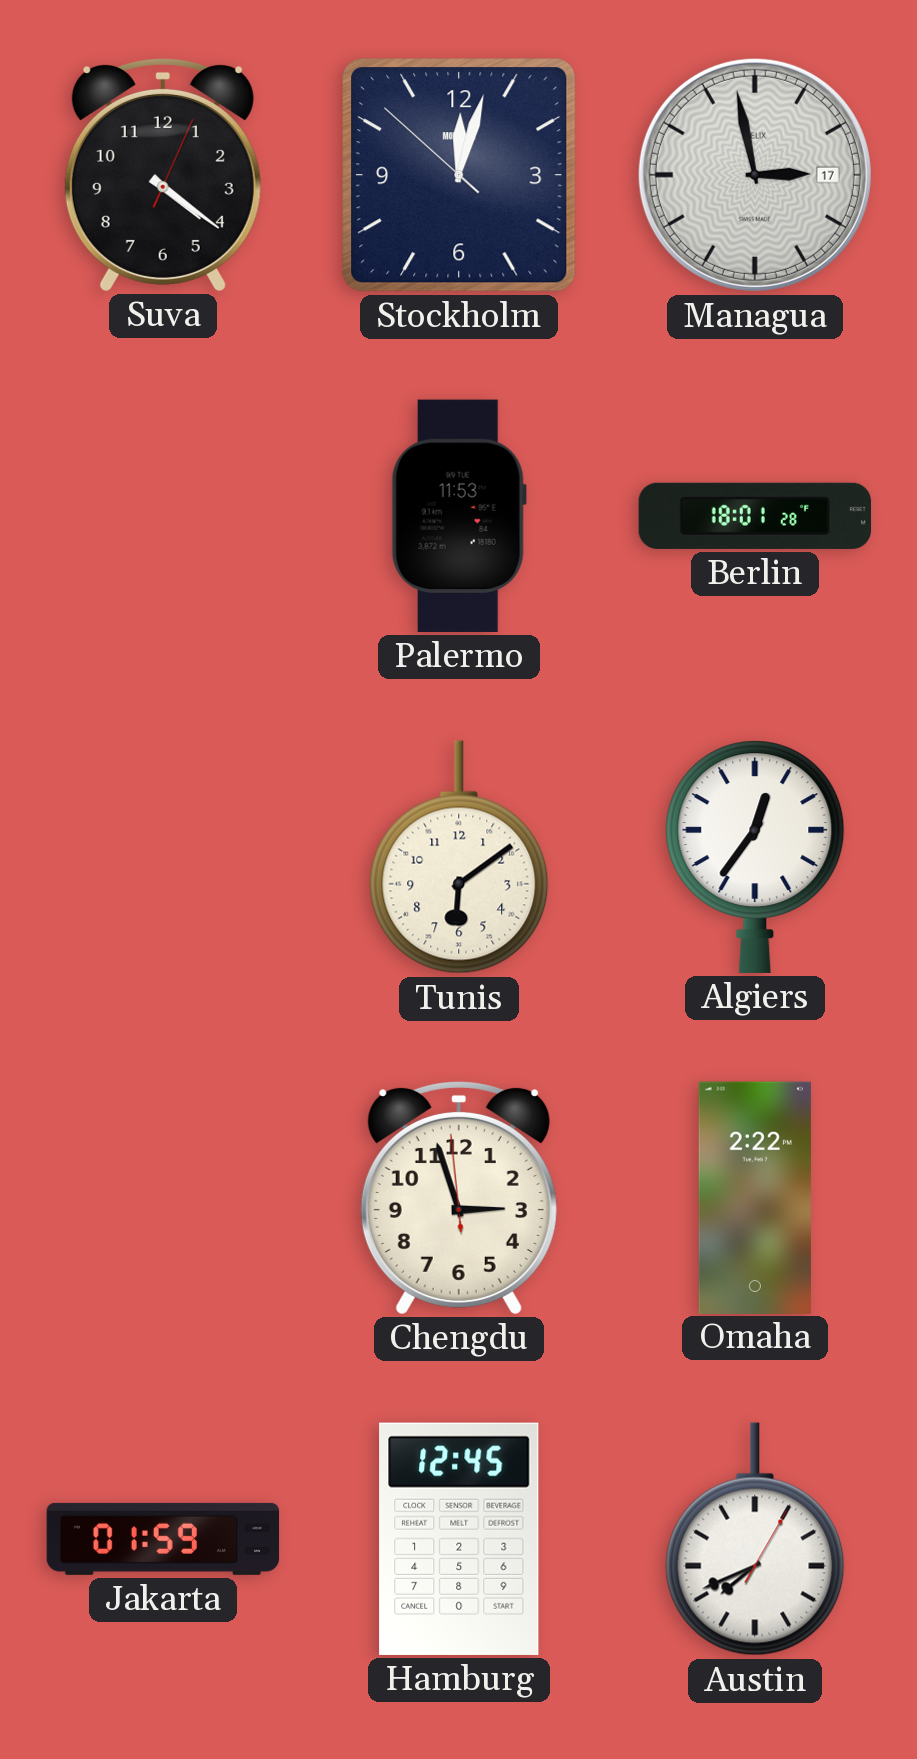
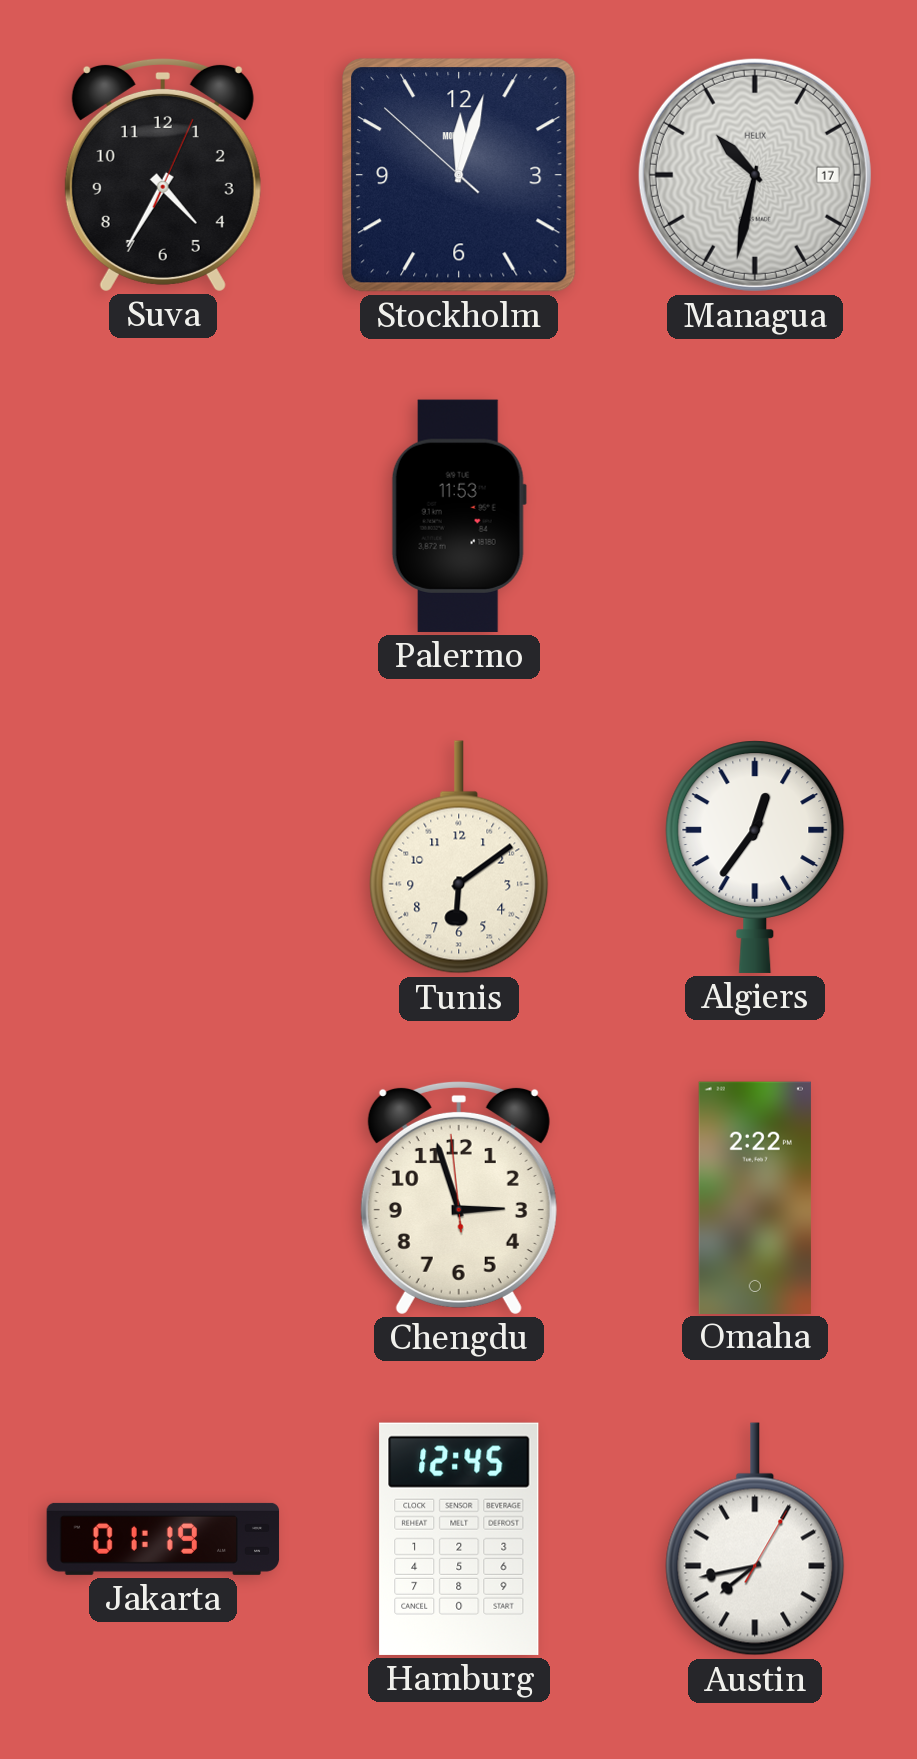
Suva: 4:21 -> 4:35
Managua: 2:58 -> 10:32
Berlin: 18:01 -> none
Jakarta: 01:59 -> 01:19
Austin: 7:41 -> 7:43
